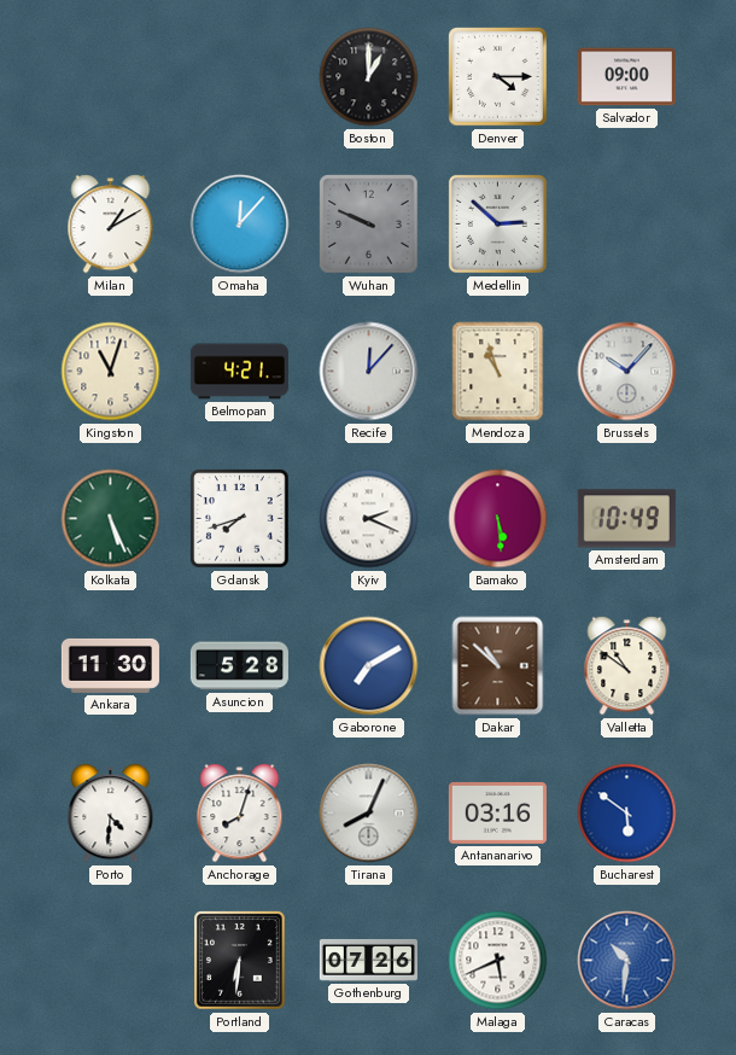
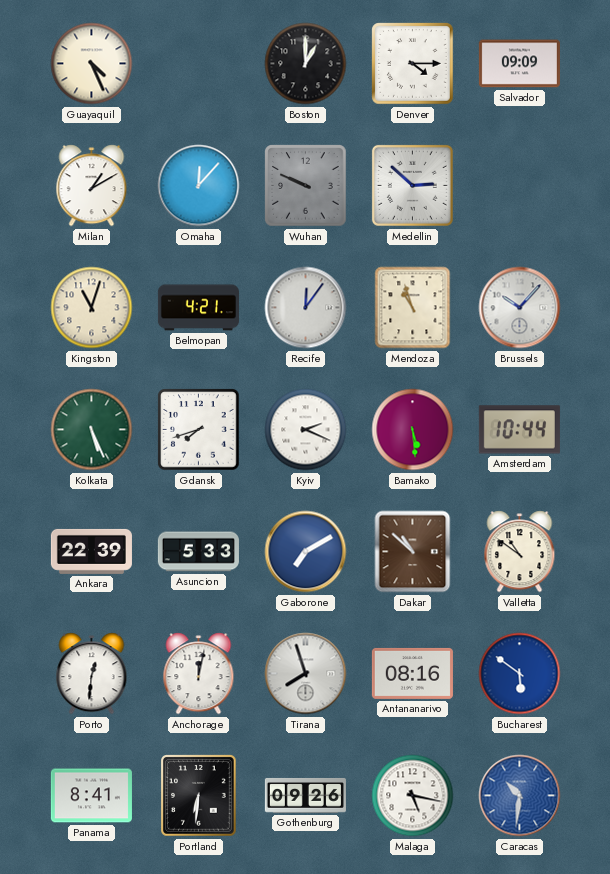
Guayaquil: none -> 4:26
Salvador: 09:00 -> 09:09
Recife: 12:07 -> 12:06
Amsterdam: 10:49 -> 10:44
Ankara: 11:30 -> 22:39
Asuncion: 5:28 -> 5:33
Porto: 4:31 -> 12:31
Anchorage: 8:03 -> 12:02
Tirana: 8:04 -> 7:57
Antananarivo: 03:16 -> 08:16
Panama: none -> 8:41
Gothenburg: 07:26 -> 09:26
Malaga: 5:41 -> 5:17
